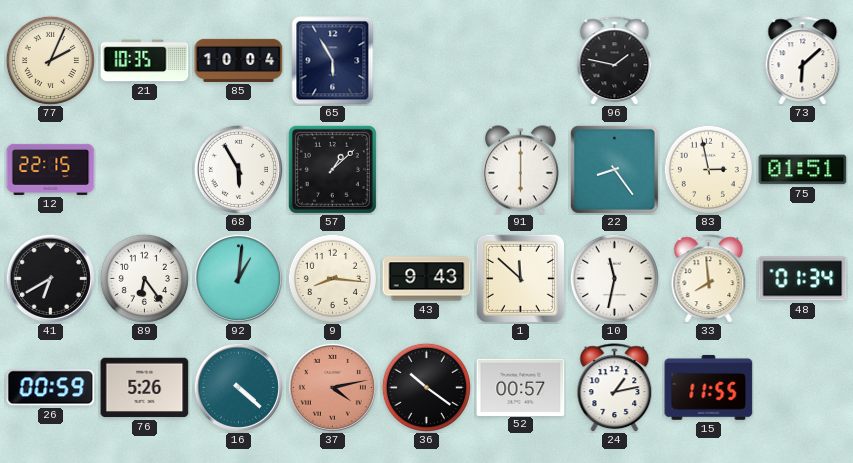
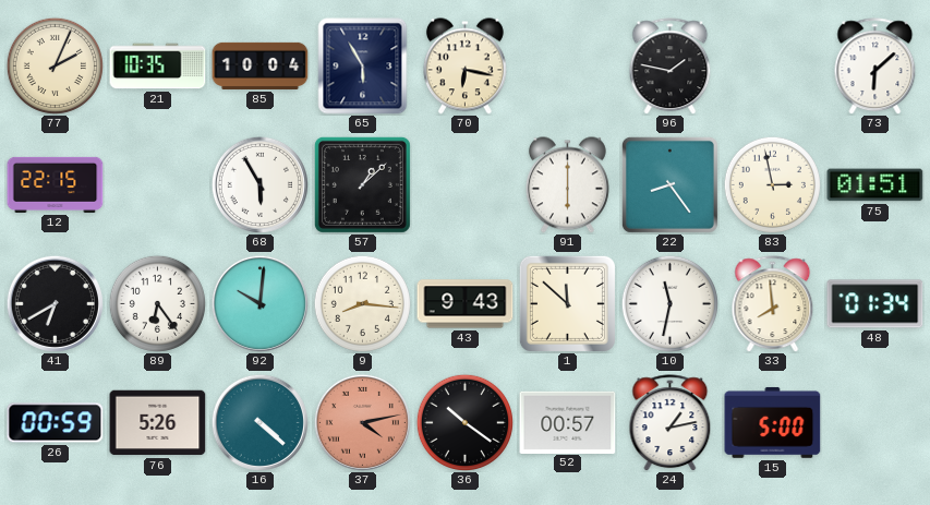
70: none -> 6:17
92: 1:01 -> 10:01
15: 11:55 -> 5:00
